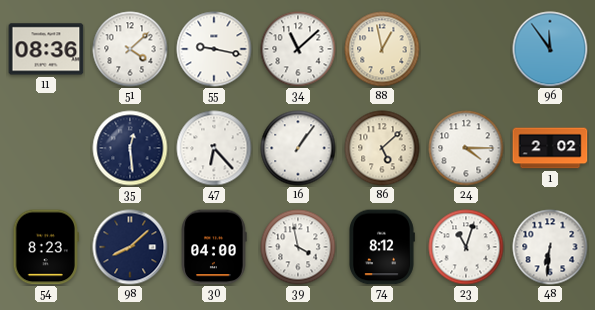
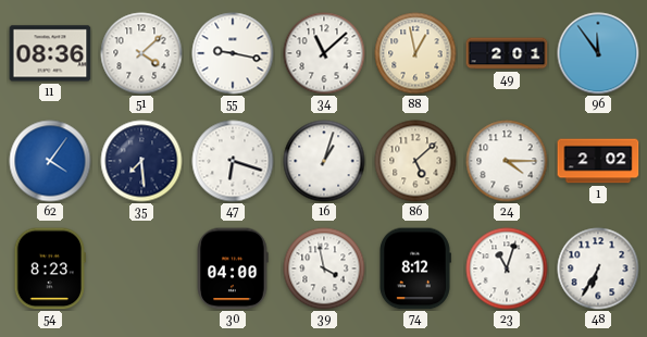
49: none -> 2:01
62: none -> 4:06
35: 12:29 -> 7:29
47: 6:23 -> 6:18
16: 1:06 -> 1:03
98: 8:08 -> none
48: 6:31 -> 6:35
